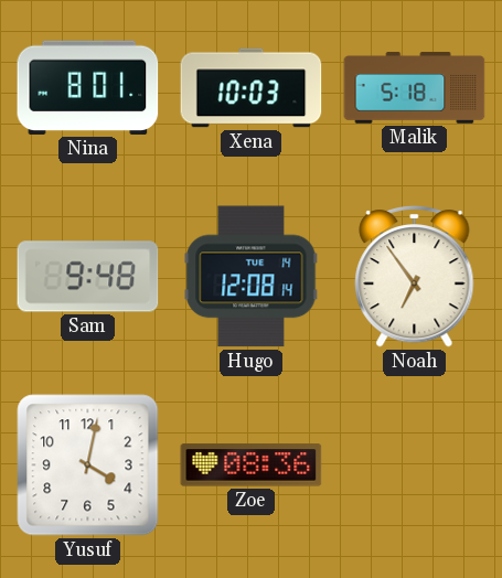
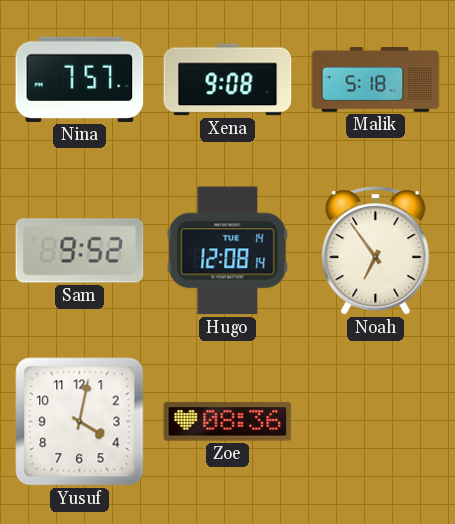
Nina: 8:01 -> 7:57
Xena: 10:03 -> 9:08
Sam: 9:48 -> 9:52
